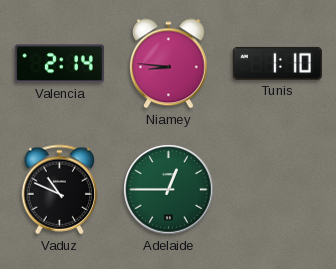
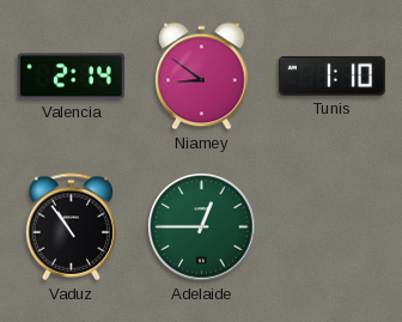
Niamey: 8:46 -> 8:51
Vaduz: 10:49 -> 10:54
